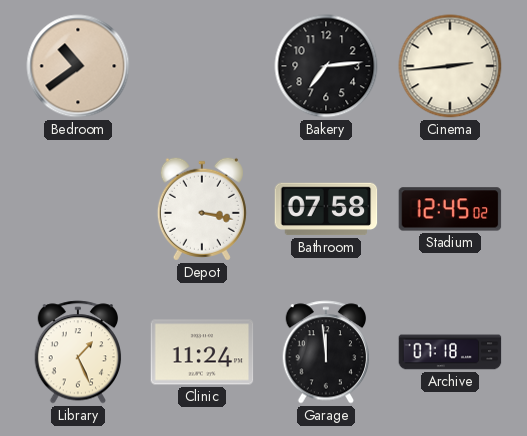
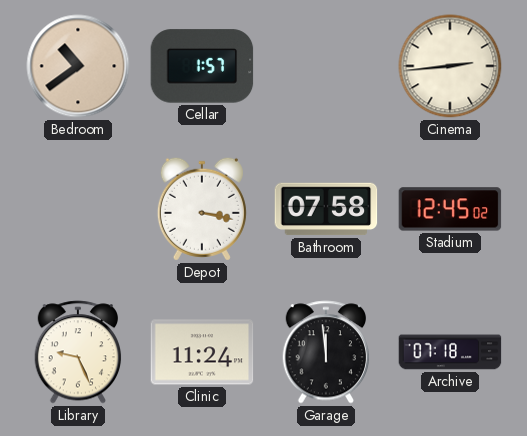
Cellar: none -> 1:57
Bakery: 7:14 -> none
Library: 1:26 -> 9:26
